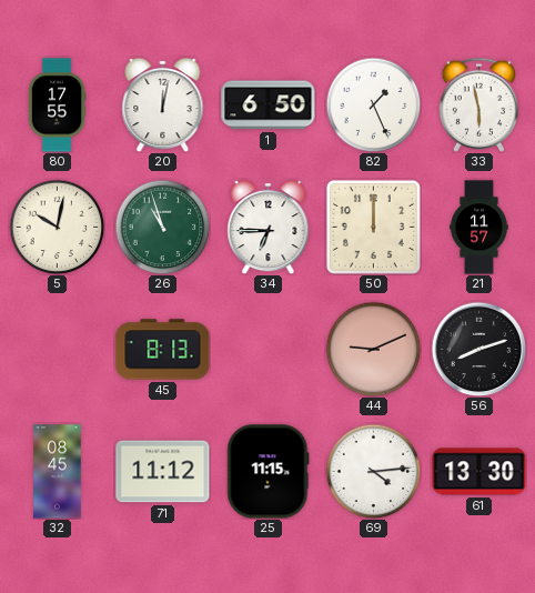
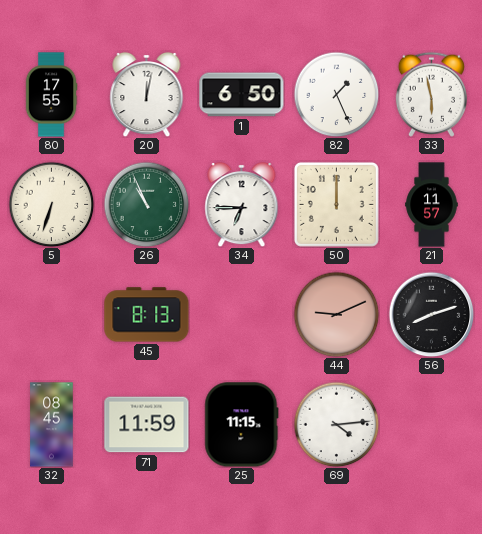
5: 10:02 -> 6:33
26: 10:57 -> 10:56
71: 11:12 -> 11:59
61: 13:30 -> none
